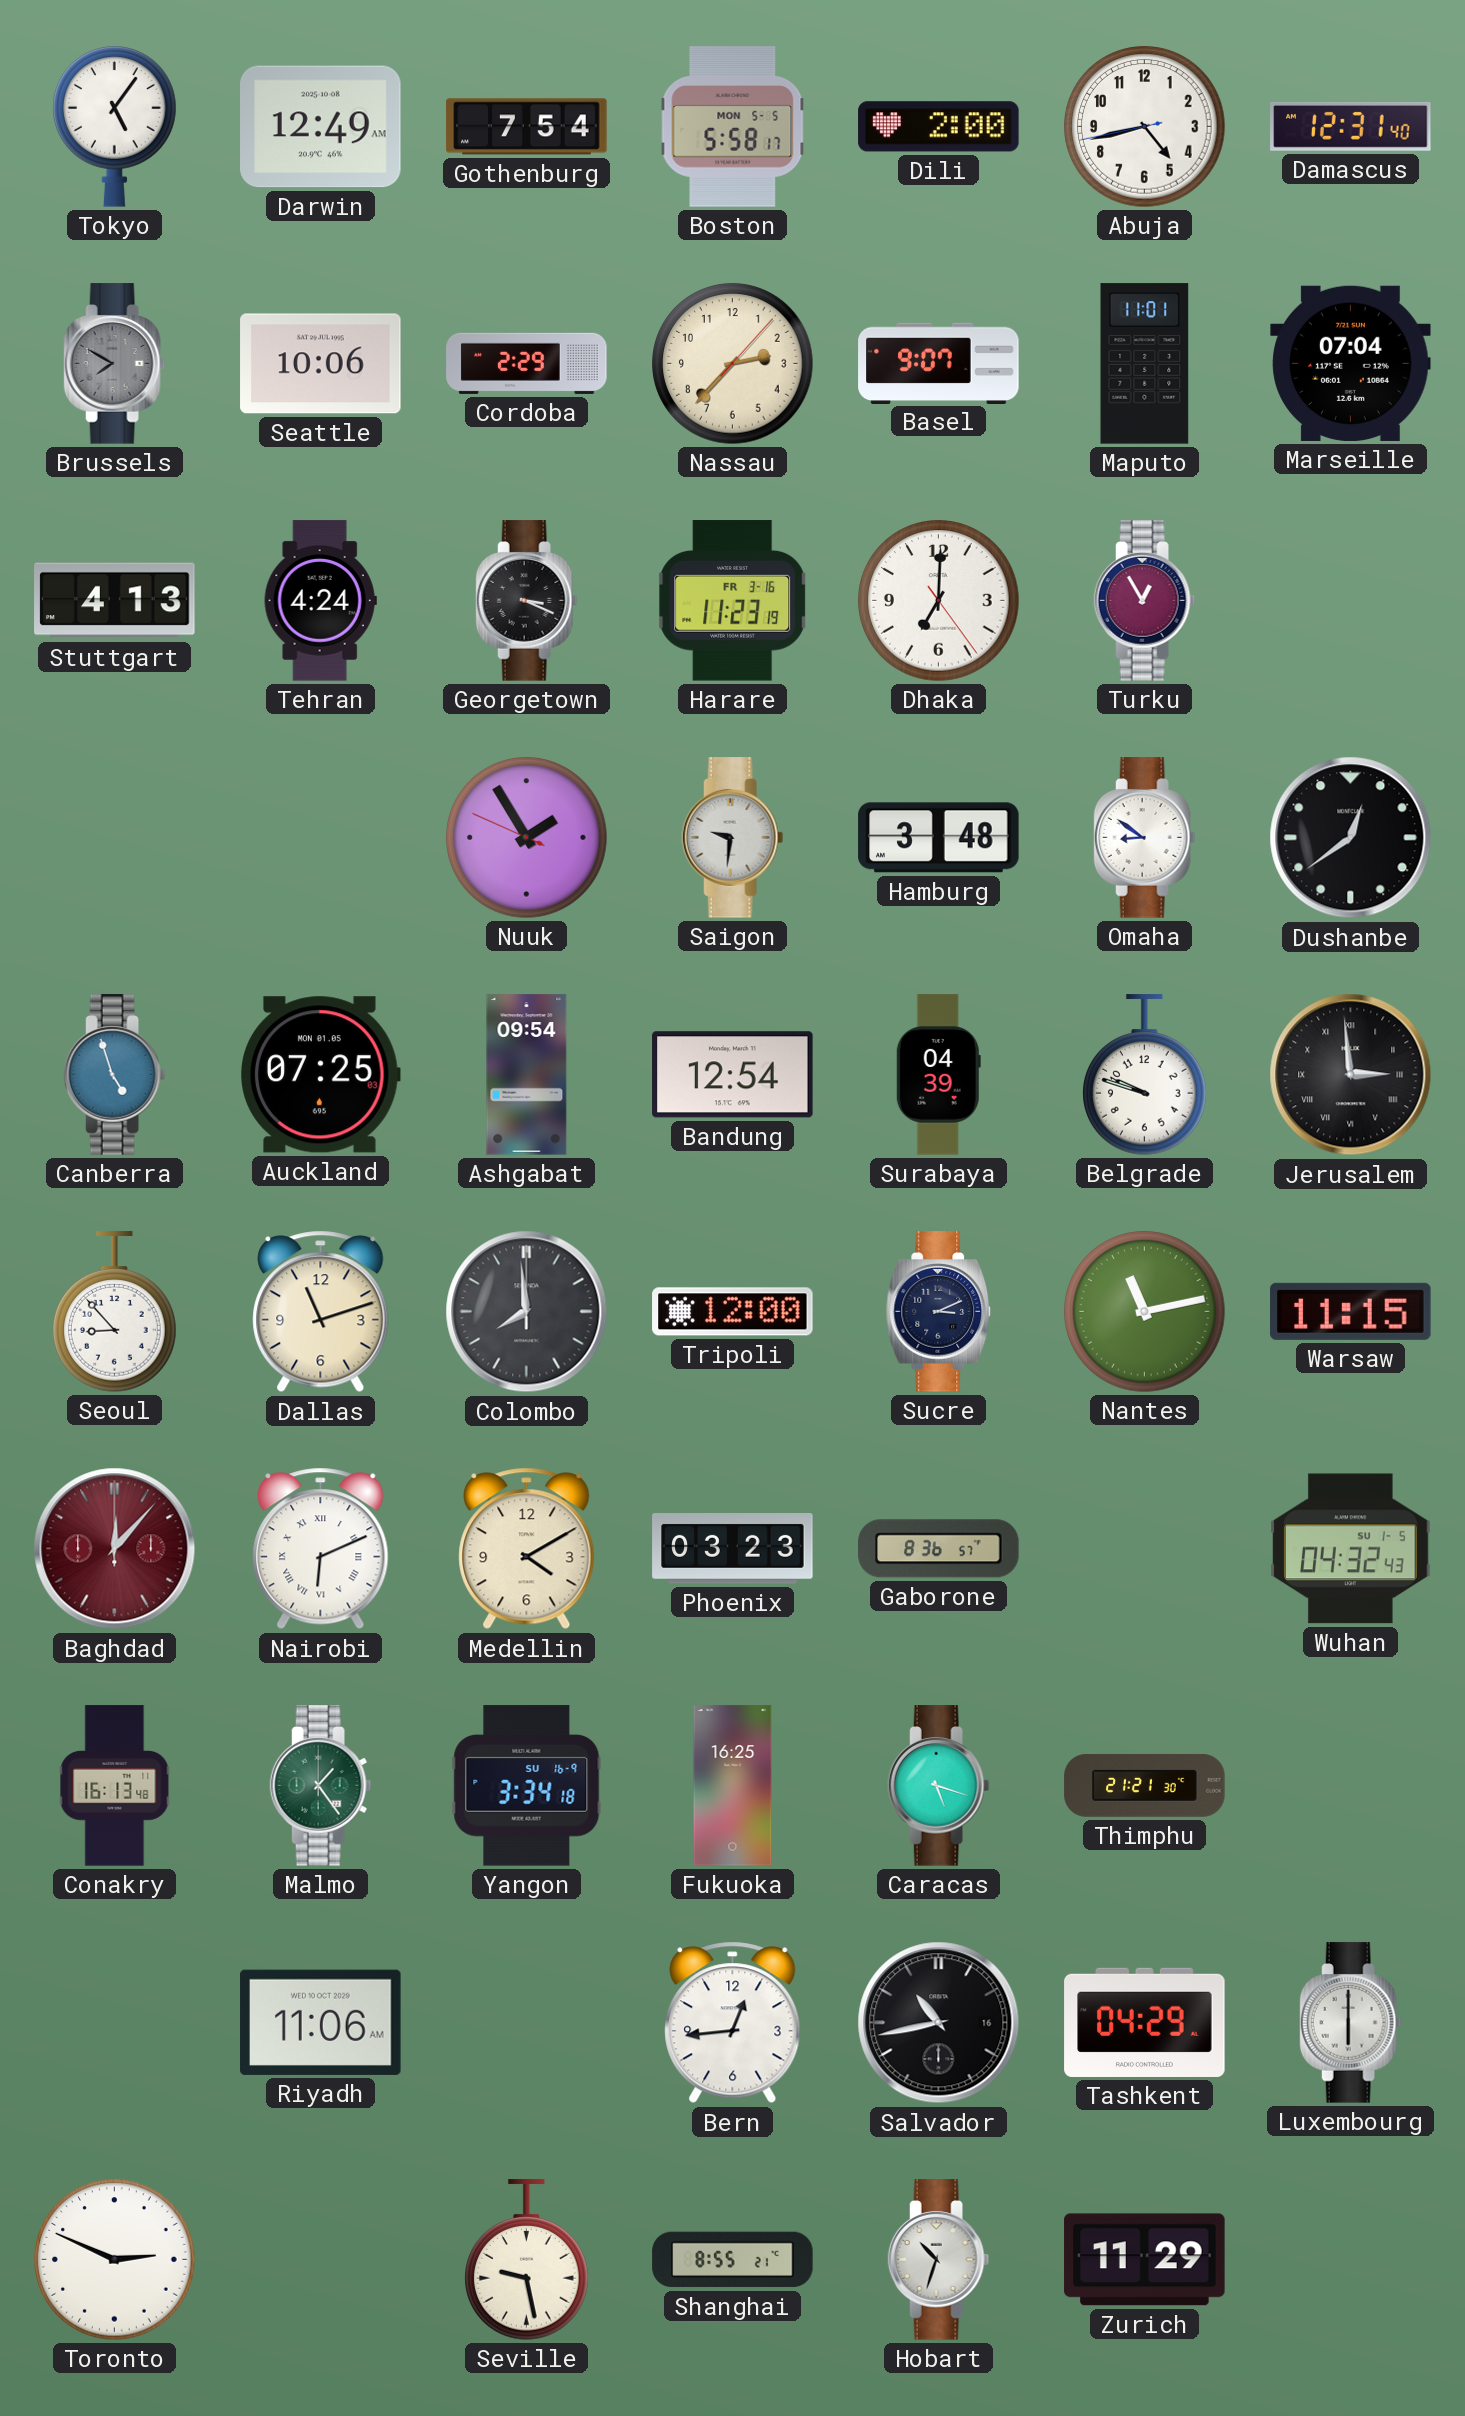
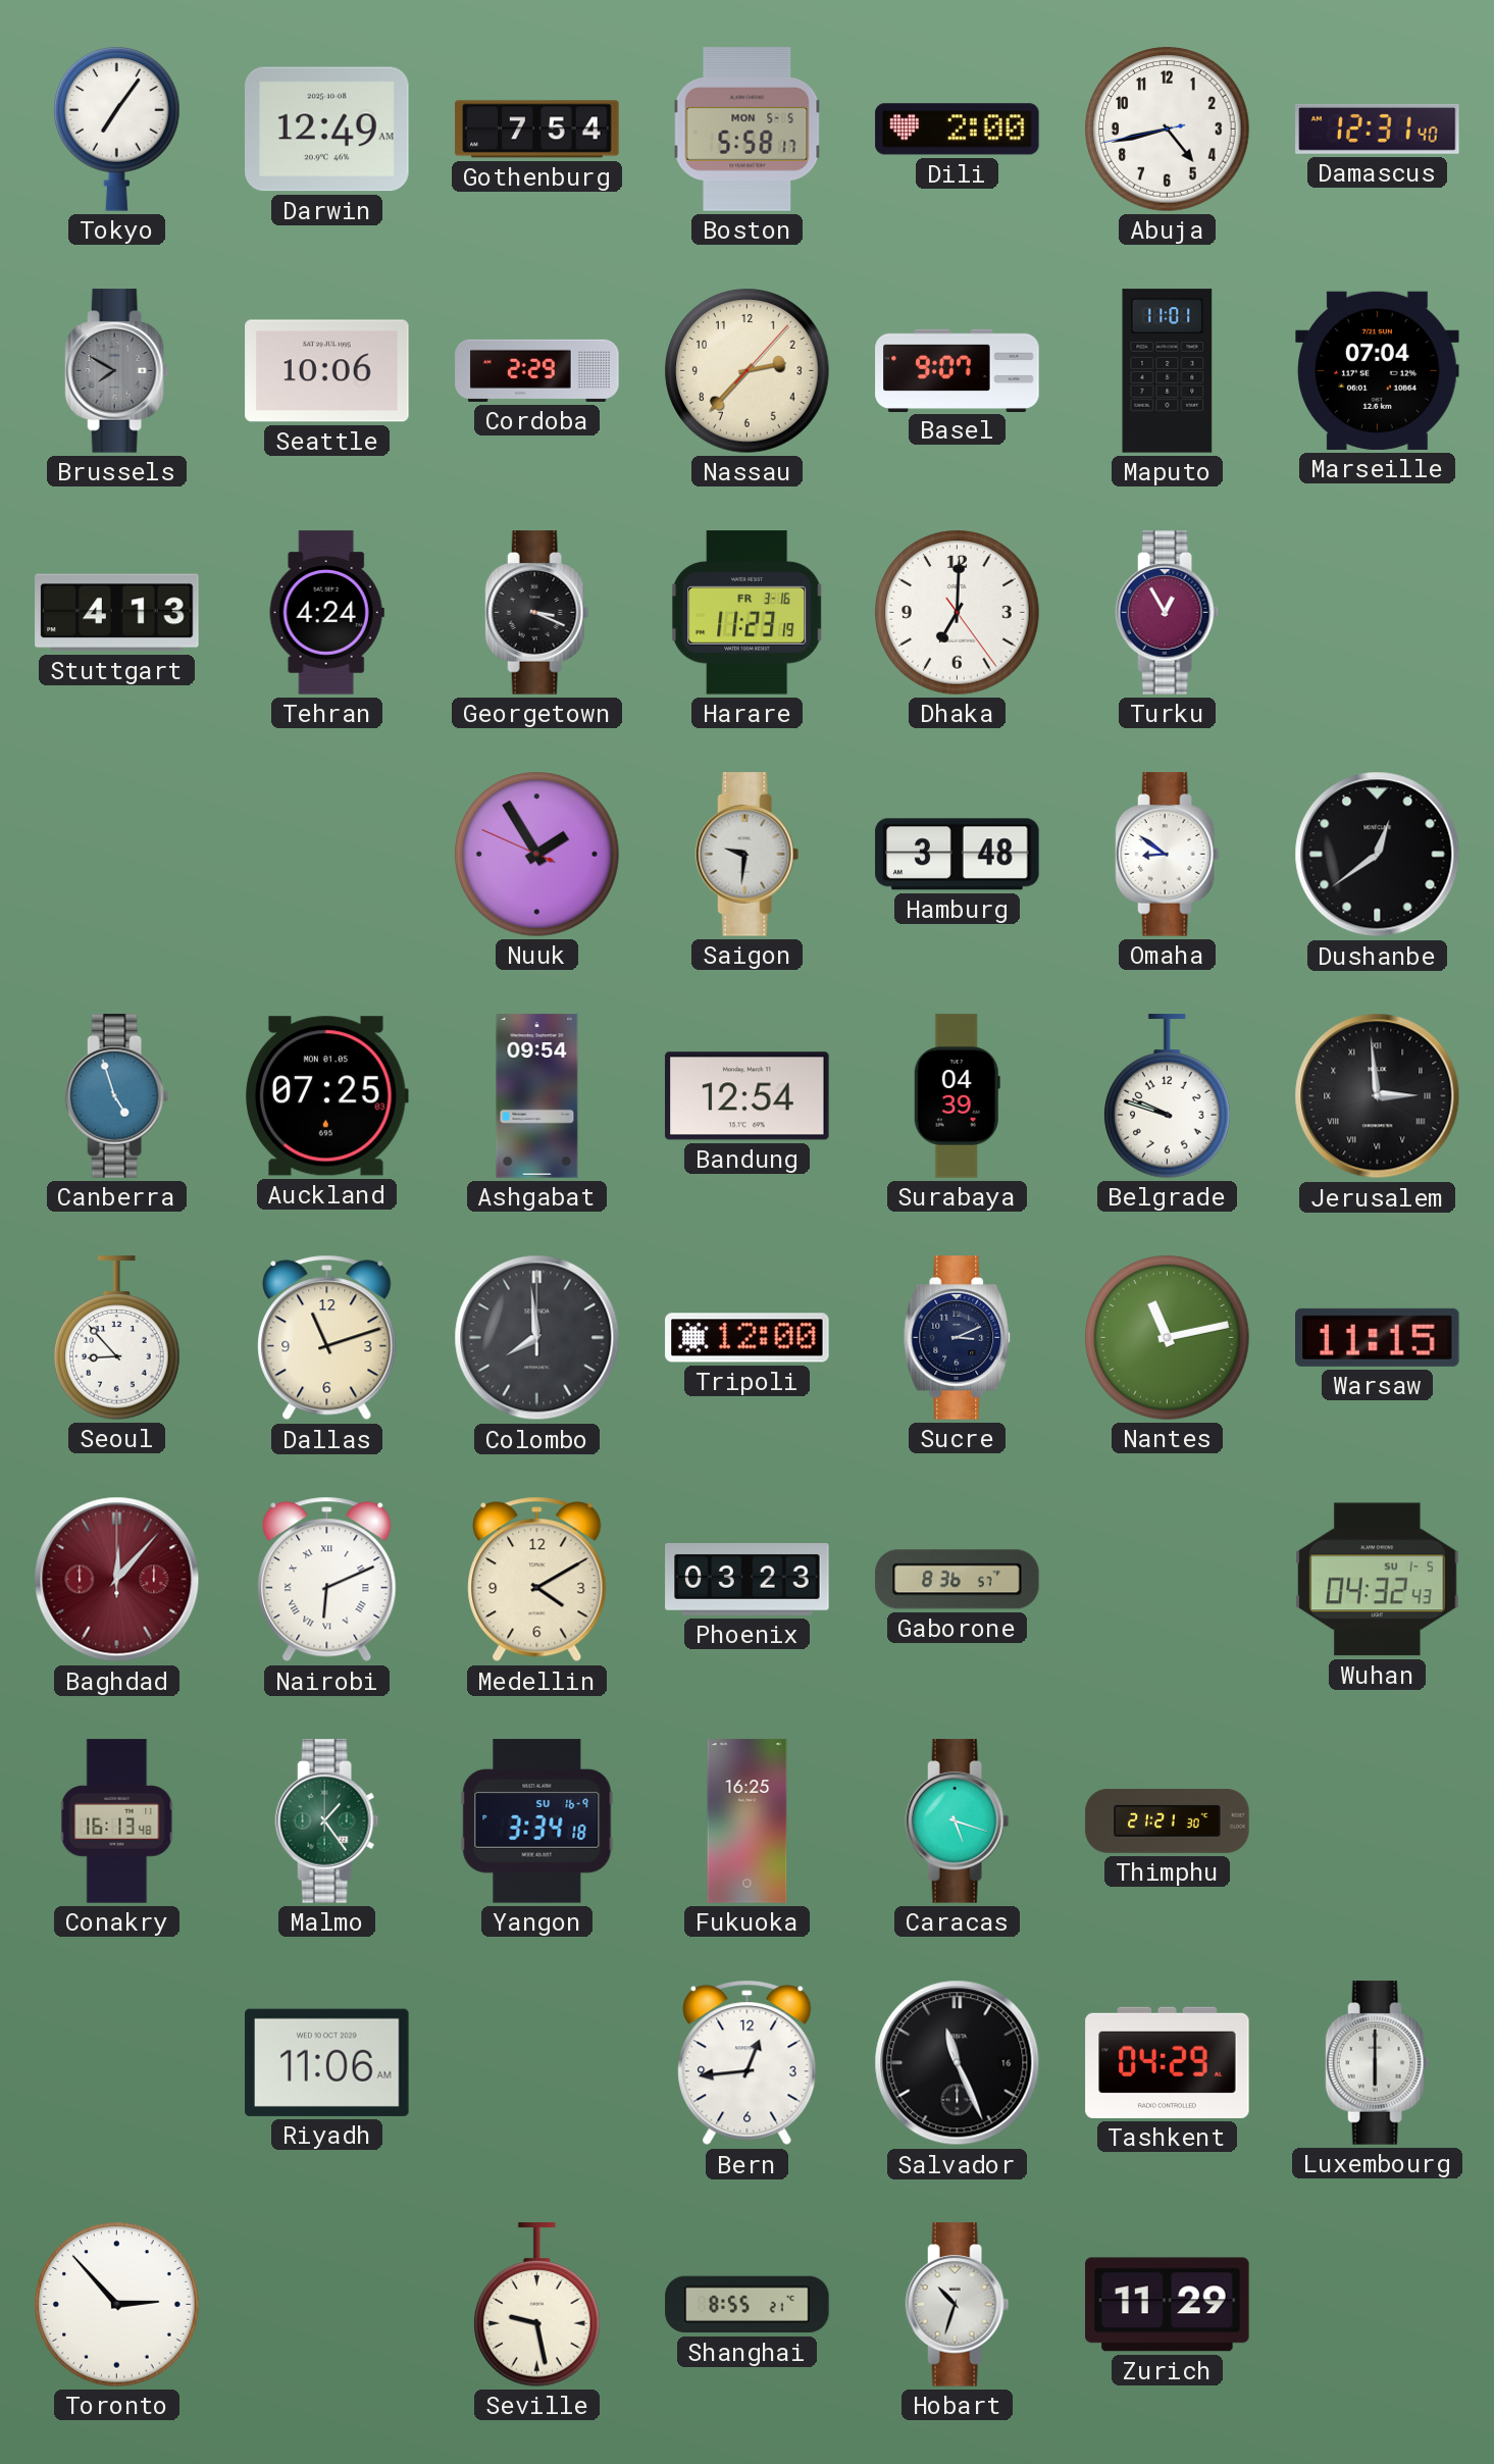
Tokyo: 5:06 -> 7:06
Salvador: 10:43 -> 11:26
Toronto: 2:49 -> 2:53
